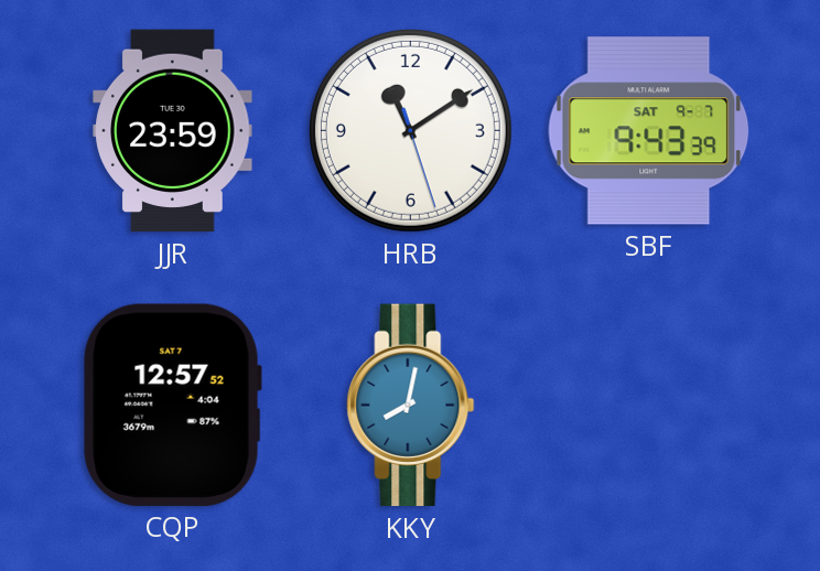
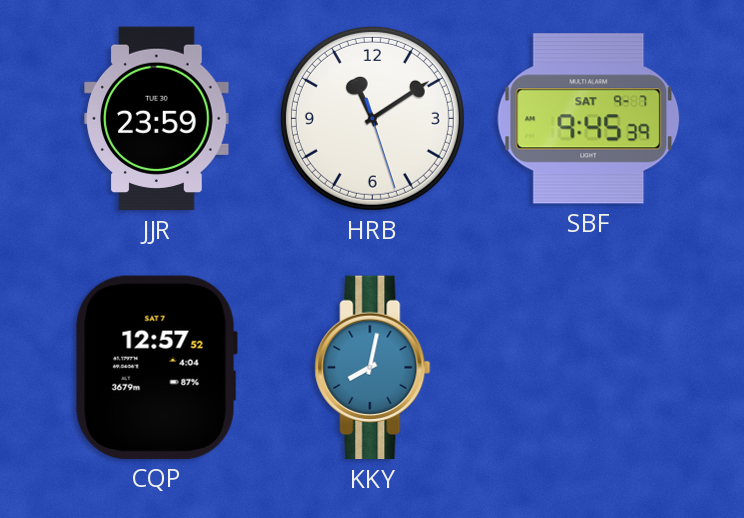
SBF: 9:43 -> 9:45
